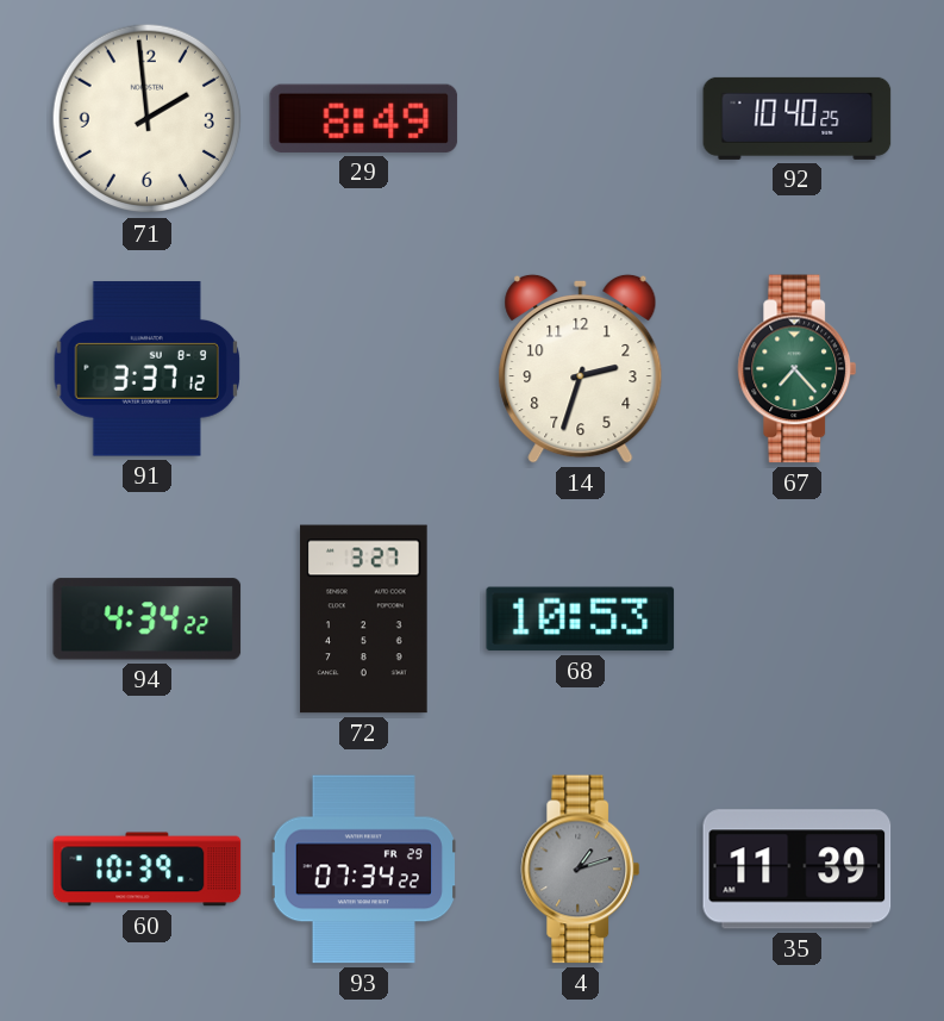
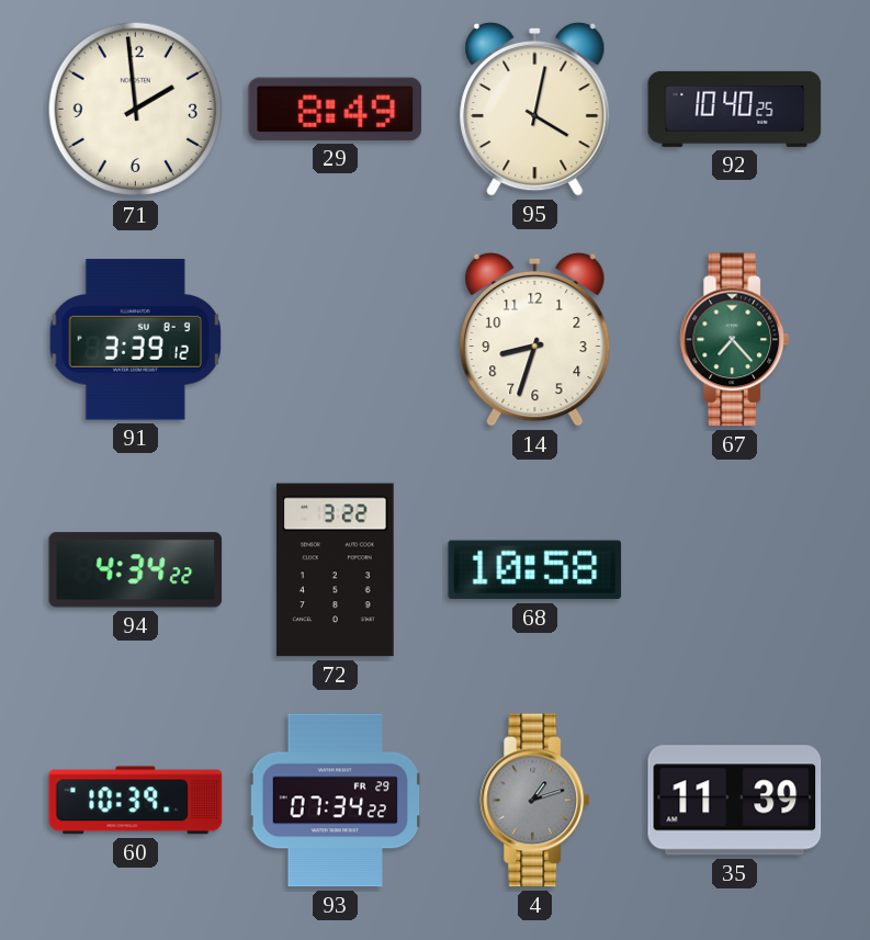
95: none -> 4:02
91: 3:37 -> 3:39
14: 2:33 -> 8:33
72: 3:27 -> 3:22
68: 10:53 -> 10:58
